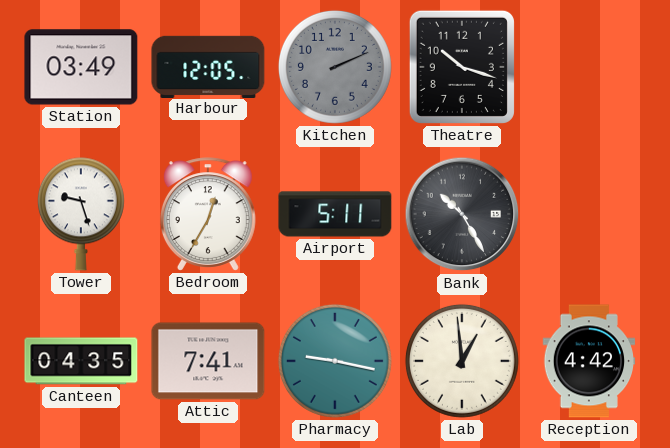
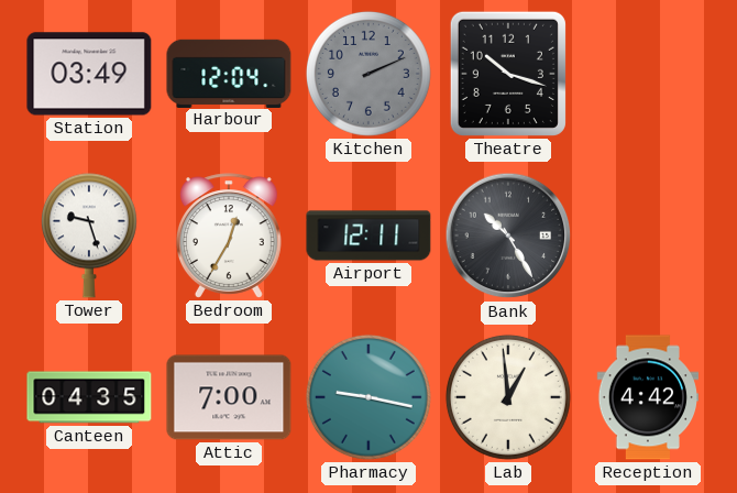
Harbour: 12:05 -> 12:04
Airport: 5:11 -> 12:11
Attic: 7:41 -> 7:00
